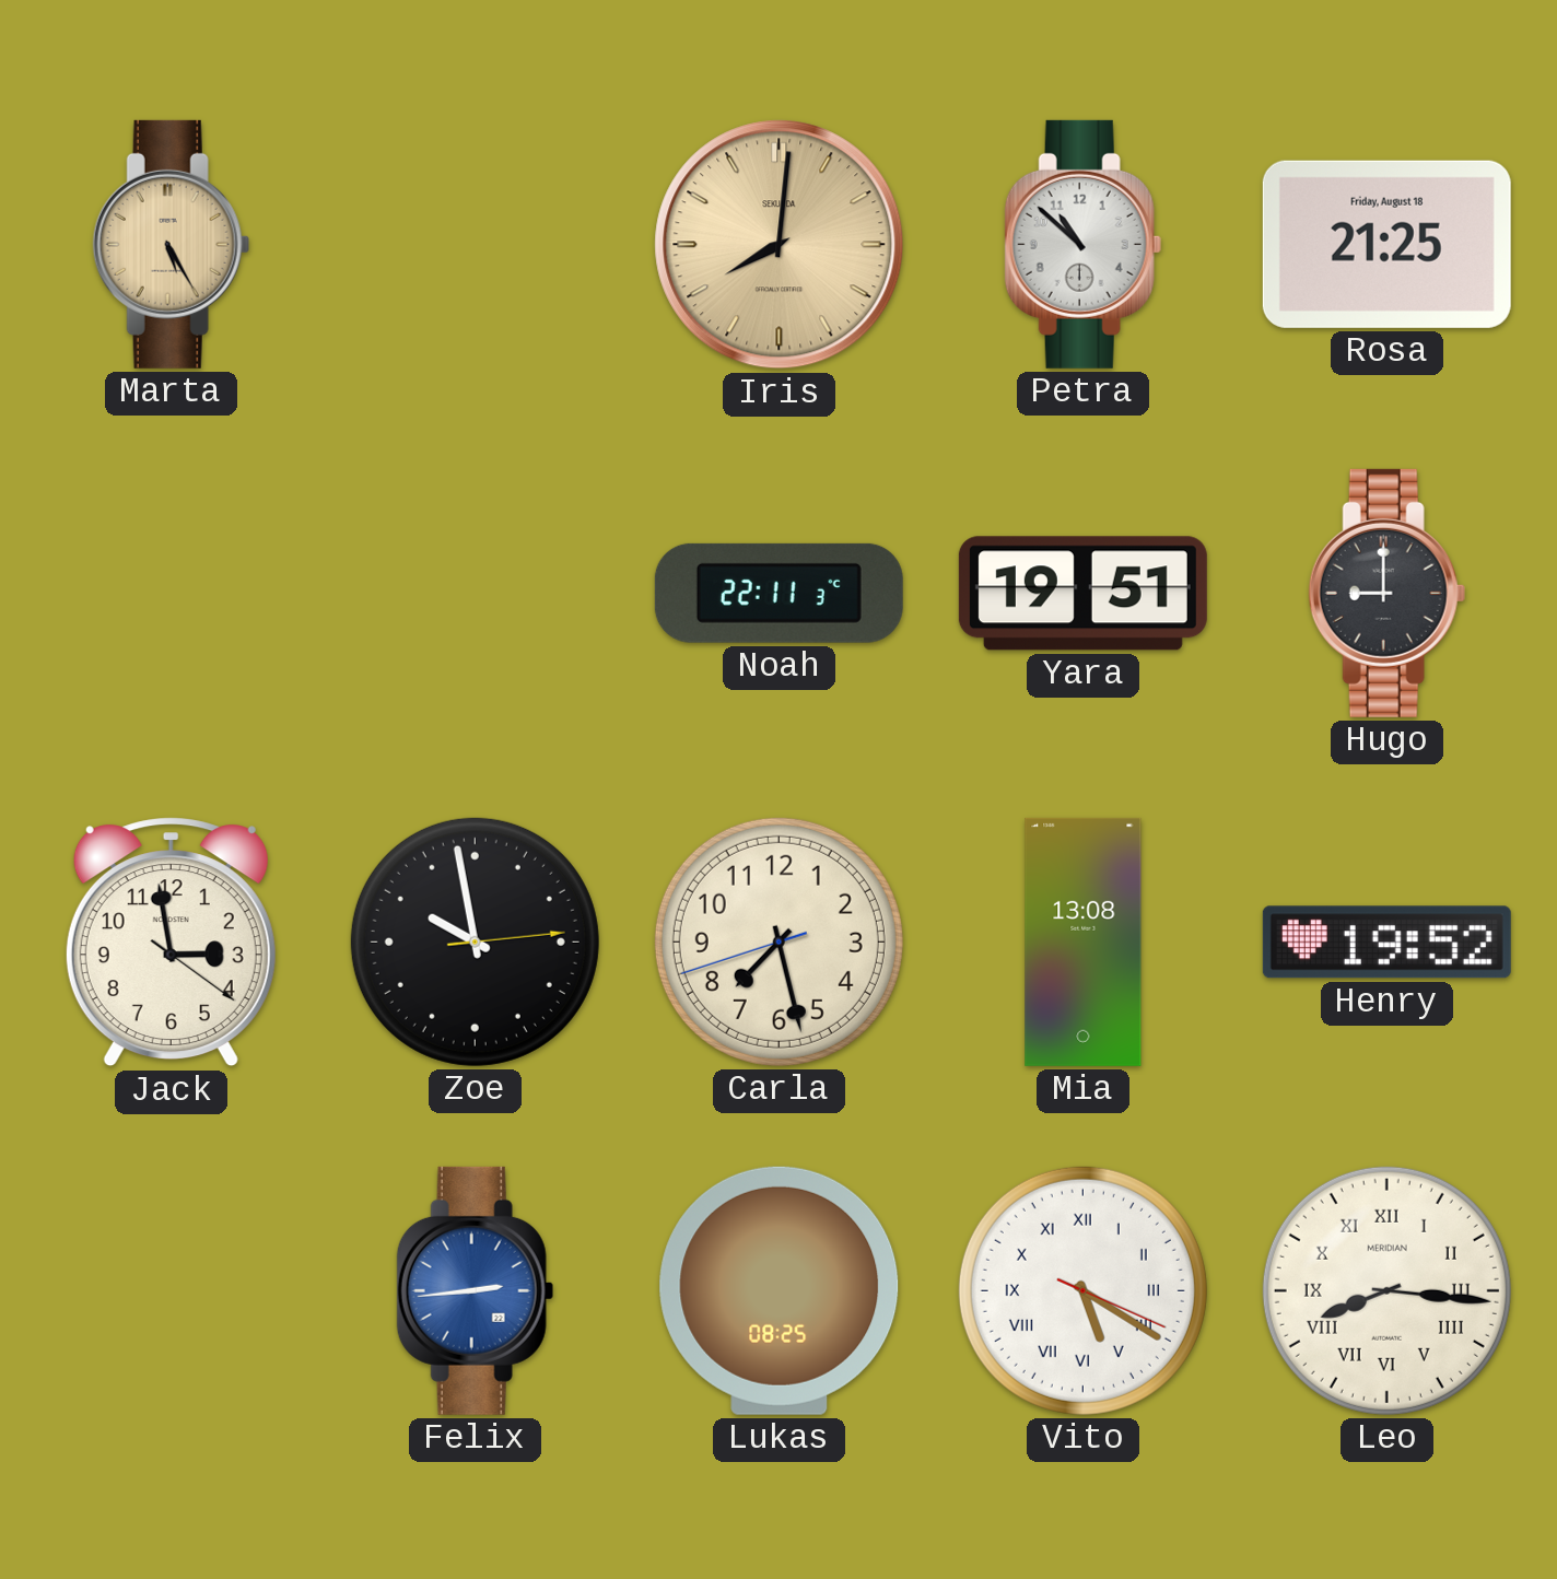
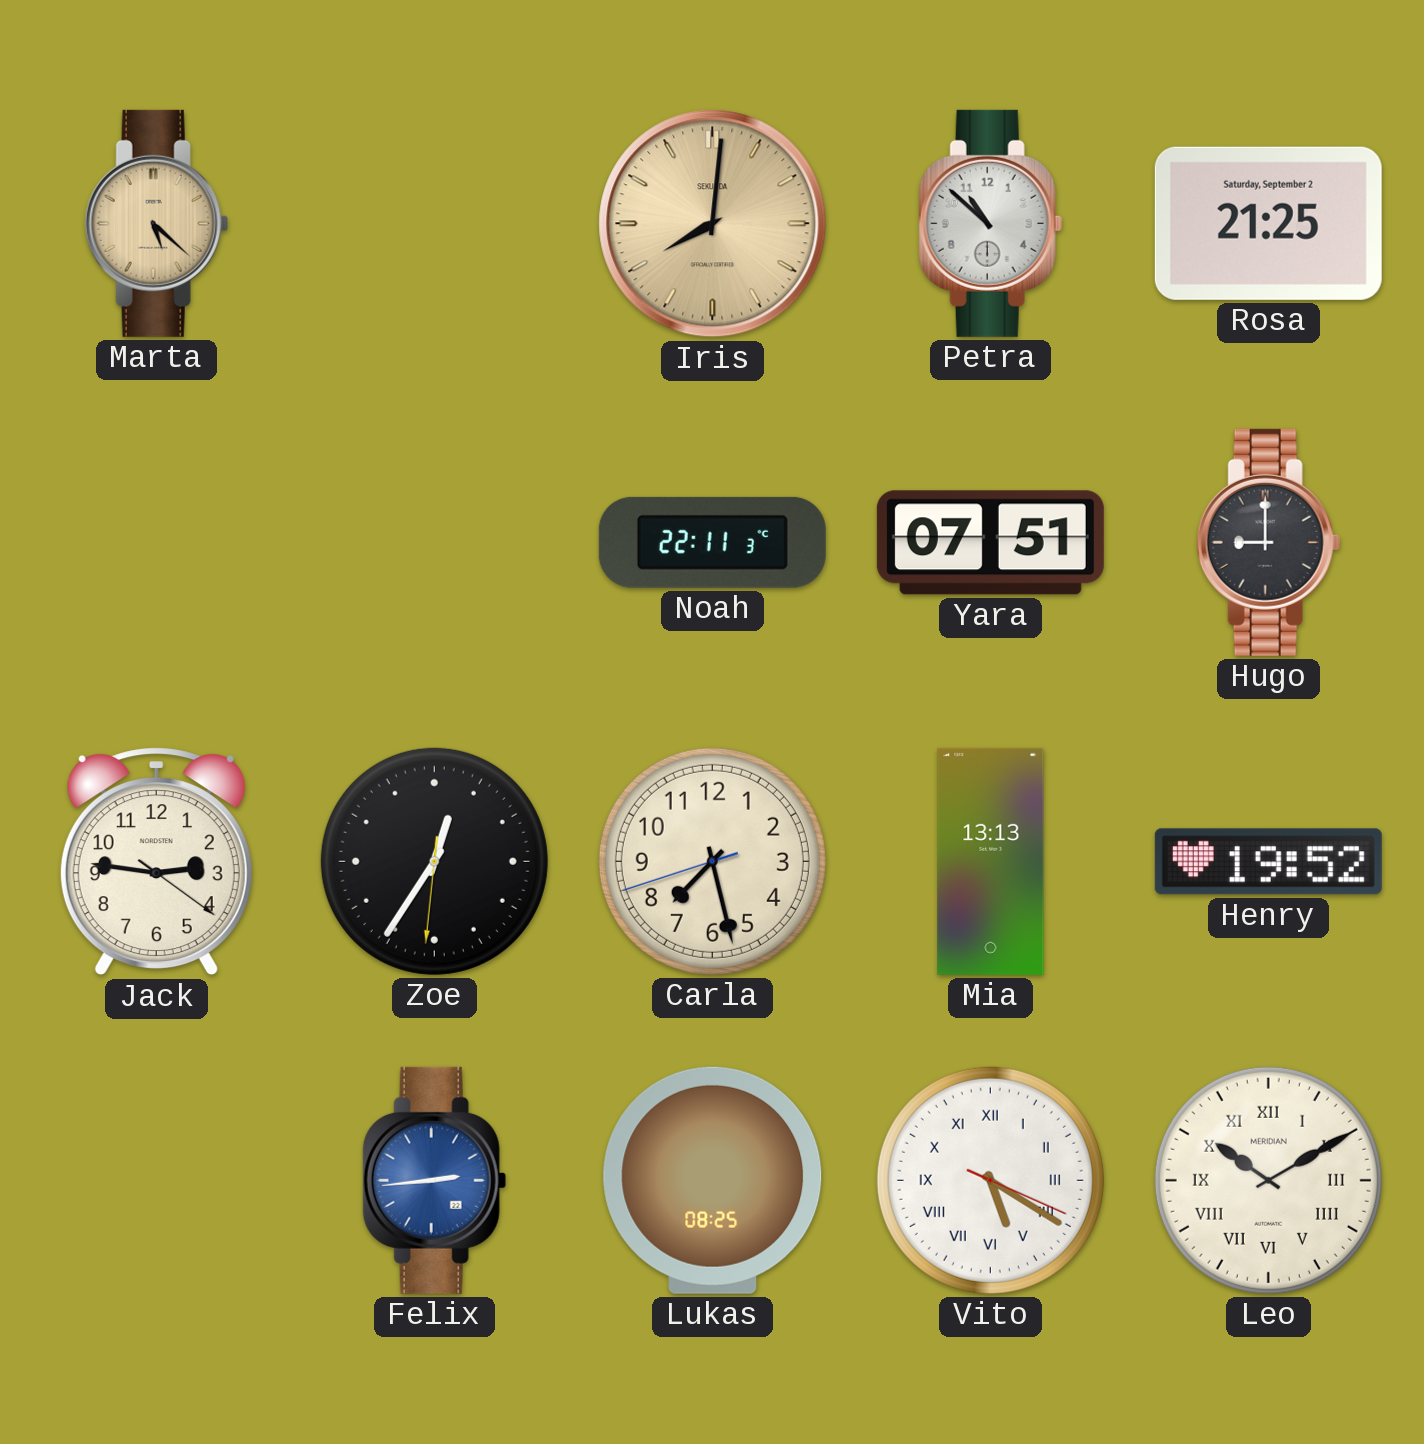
Marta: 5:25 -> 5:22
Rosa date: Friday, August 18 -> Saturday, September 2
Yara: 19:51 -> 07:51
Jack: 2:58 -> 2:46
Zoe: 9:58 -> 12:35
Mia: 13:08 -> 13:13
Leo: 8:16 -> 10:10
